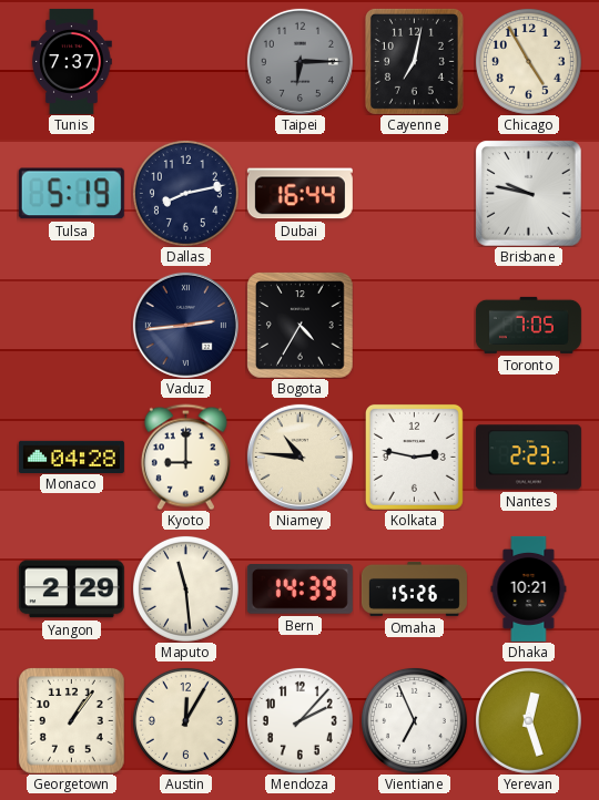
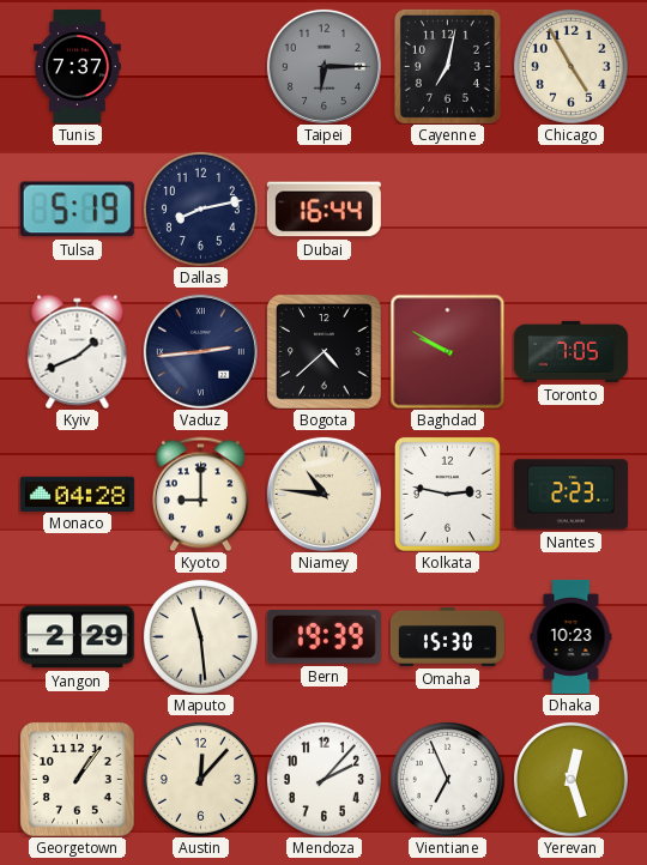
Brisbane: 9:47 -> none
Kyiv: none -> 1:41
Bogota: 4:35 -> 4:38
Baghdad: none -> 9:50
Bern: 14:39 -> 19:39
Omaha: 15:26 -> 15:30
Dhaka: 10:21 -> 10:23
Austin: 12:05 -> 12:07
